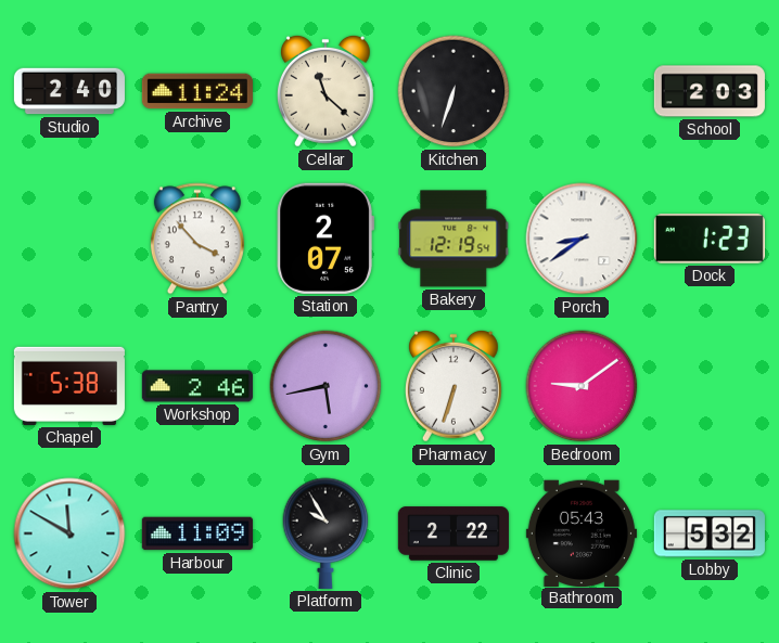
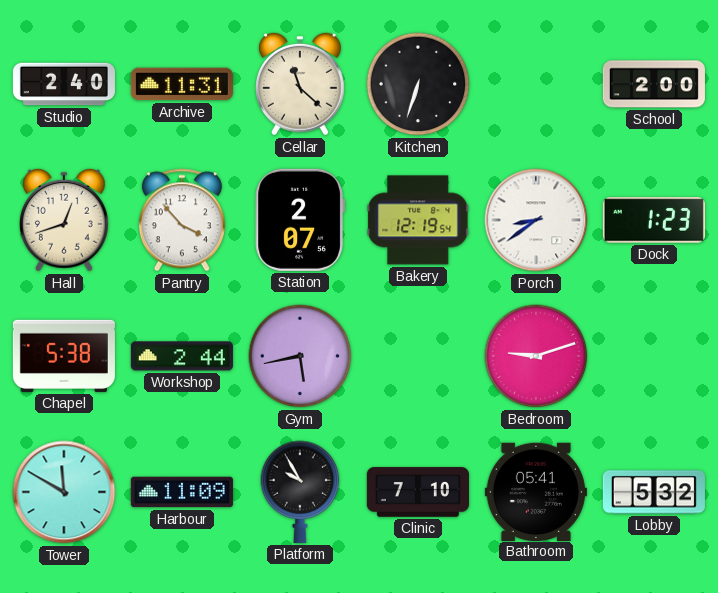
Archive: 11:24 -> 11:31
School: 2:03 -> 2:00
Hall: none -> 12:42
Workshop: 2:46 -> 2:44
Pharmacy: 6:33 -> none
Bedroom: 9:09 -> 9:12
Clinic: 2:22 -> 7:10
Bathroom: 05:43 -> 05:41
